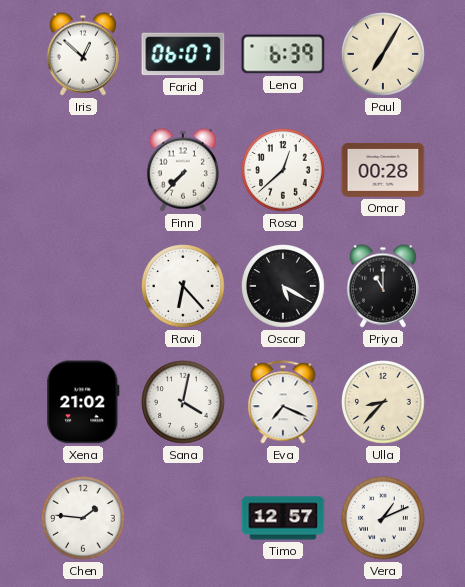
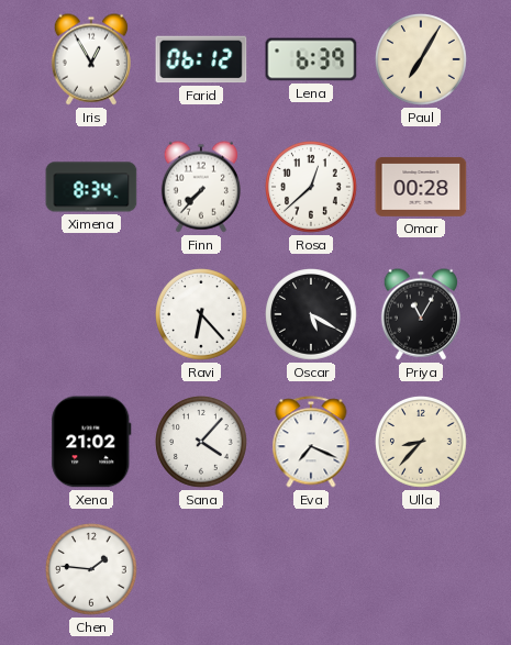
Iris: 12:52 -> 12:55
Farid: 06:07 -> 06:12
Ximena: none -> 8:34
Priya: 11:00 -> 11:05
Sana: 4:02 -> 4:07
Timo: 12:57 -> none
Vera: 1:11 -> none
